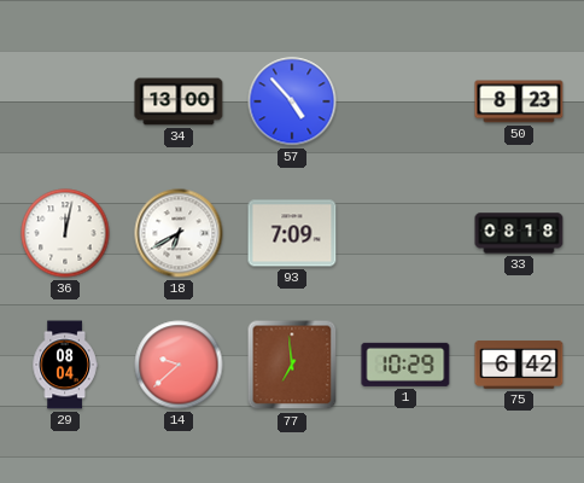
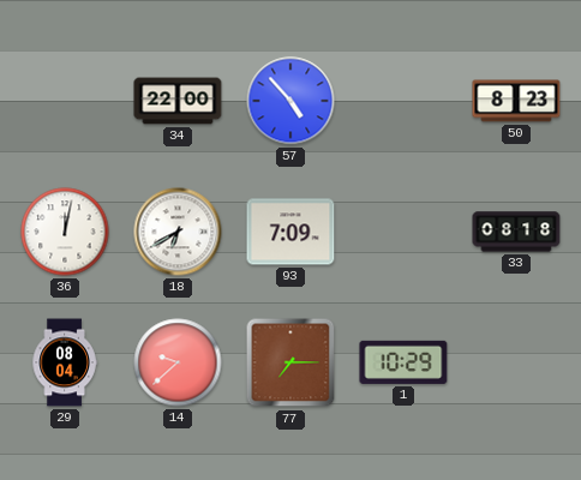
34: 13:00 -> 22:00
77: 6:59 -> 7:15
75: 6:42 -> none
